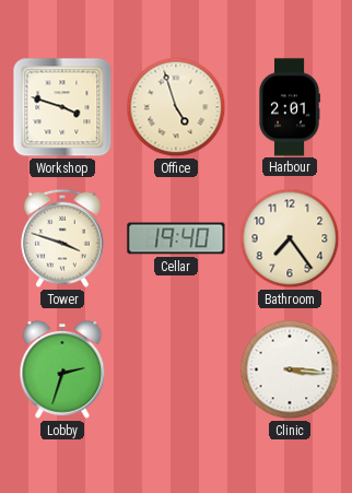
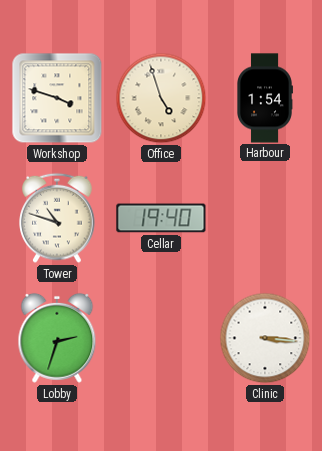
Harbour: 2:01 -> 1:54
Tower: 3:48 -> 10:48
Bathroom: 7:24 -> none
